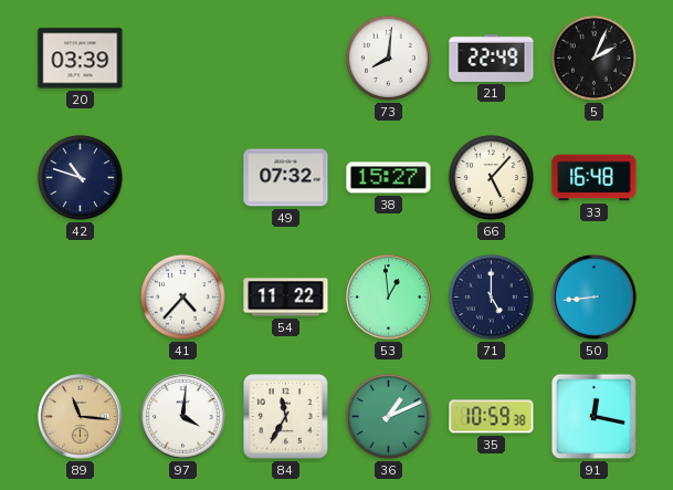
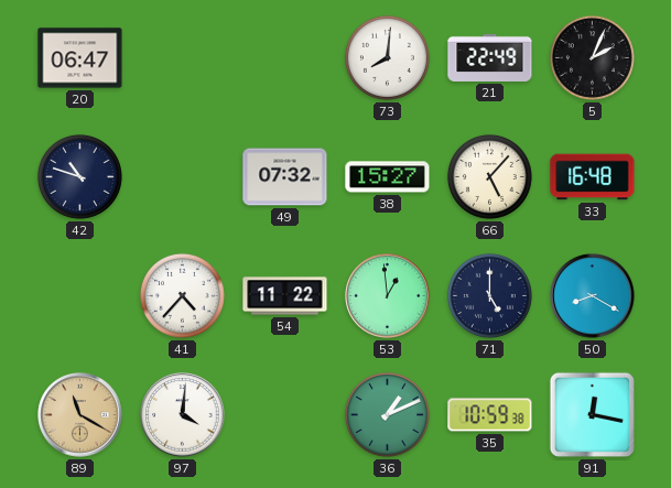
20: 03:39 -> 06:47
50: 8:44 -> 8:20
89: 11:16 -> 11:20
84: 11:35 -> none
